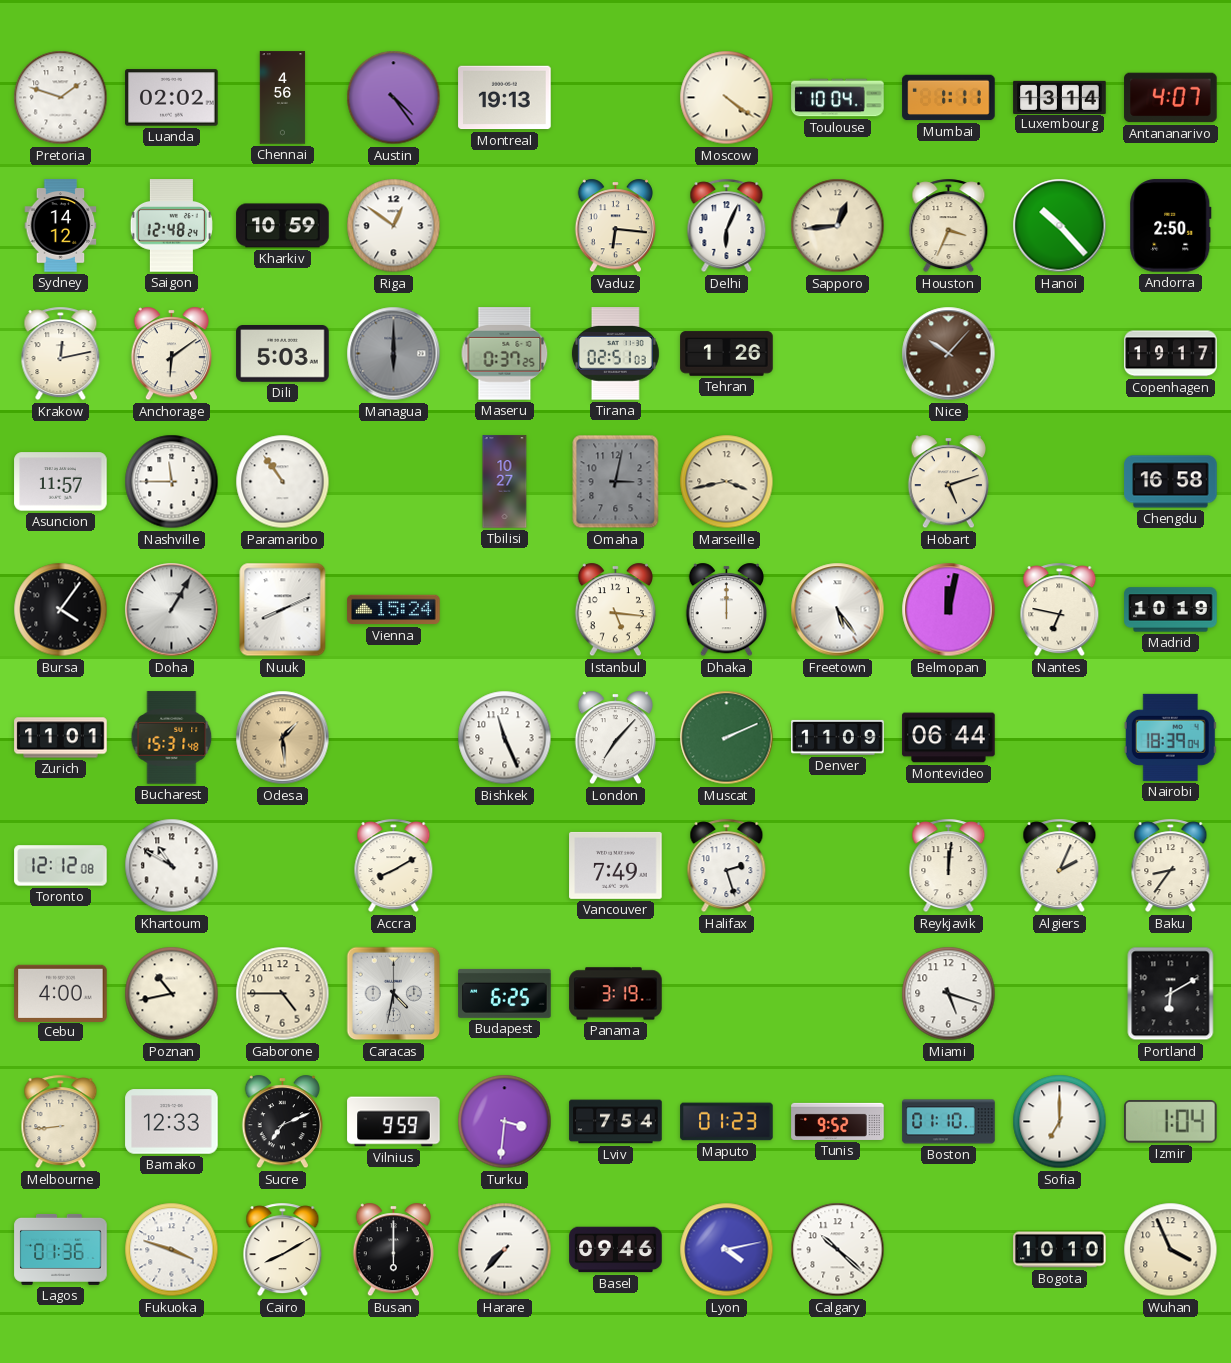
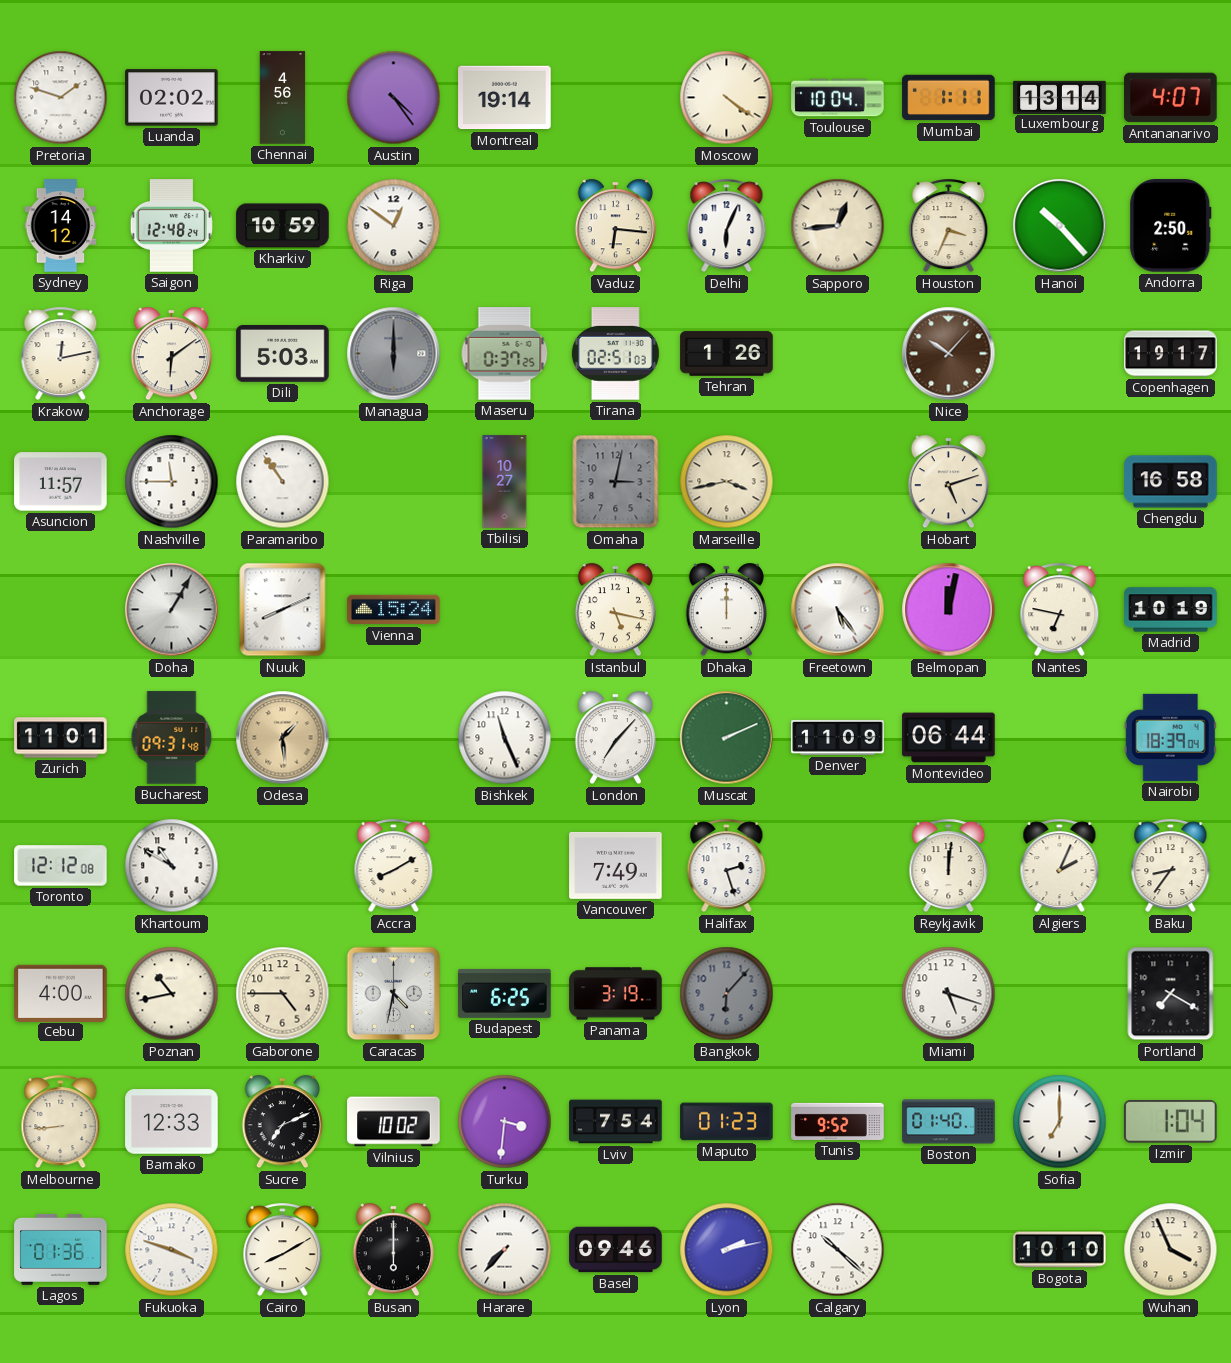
Montreal: 19:13 -> 19:14
Bursa: 4:06 -> none
Istanbul: 5:16 -> 5:17
Bucharest: 15:31 -> 09:31
Bangkok: none -> 6:07
Portland: 6:10 -> 7:20
Vilnius: 9:59 -> 10:02
Boston: 01:10 -> 01:40
Lyon: 4:13 -> 2:13
